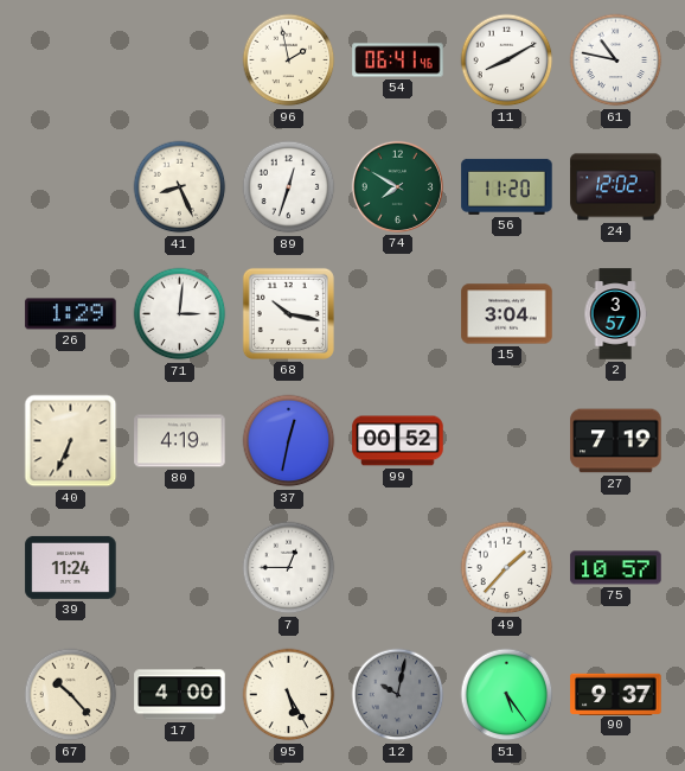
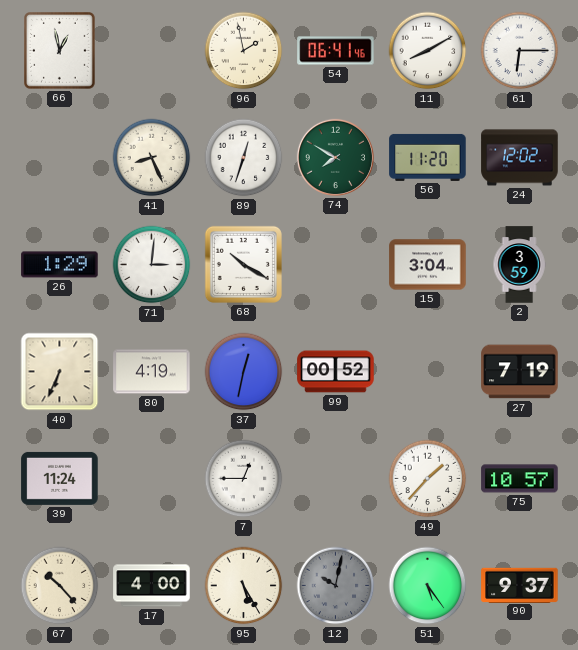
66: none -> 12:58
61: 10:47 -> 6:15
68: 10:17 -> 10:20
2: 3:57 -> 3:59
